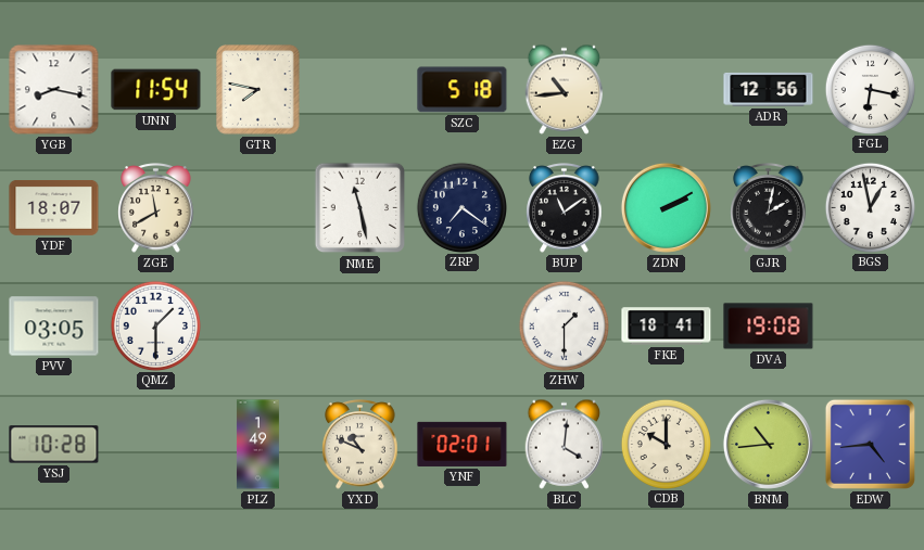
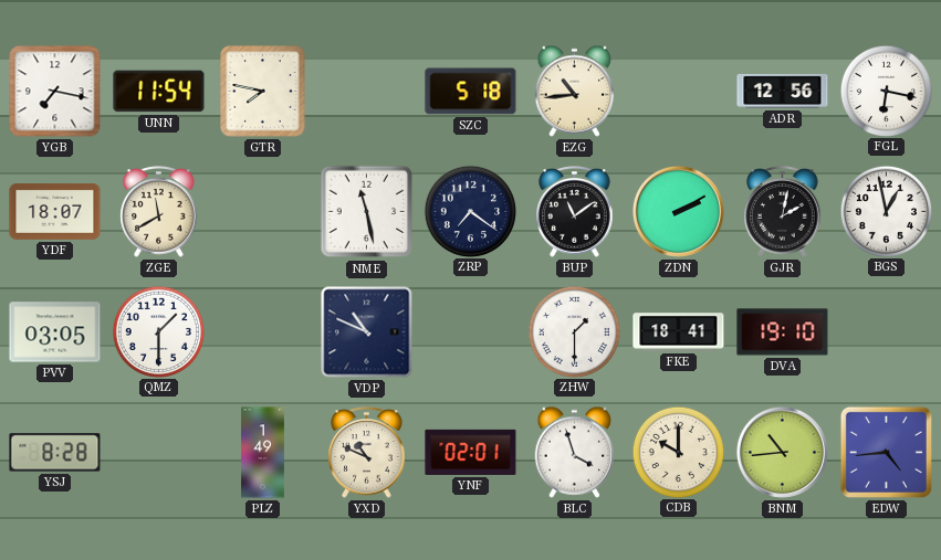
YGB: 8:17 -> 7:17
VDP: none -> 10:49
DVA: 19:08 -> 19:10
YSJ: 10:28 -> 8:28
BLC: 4:01 -> 3:57
